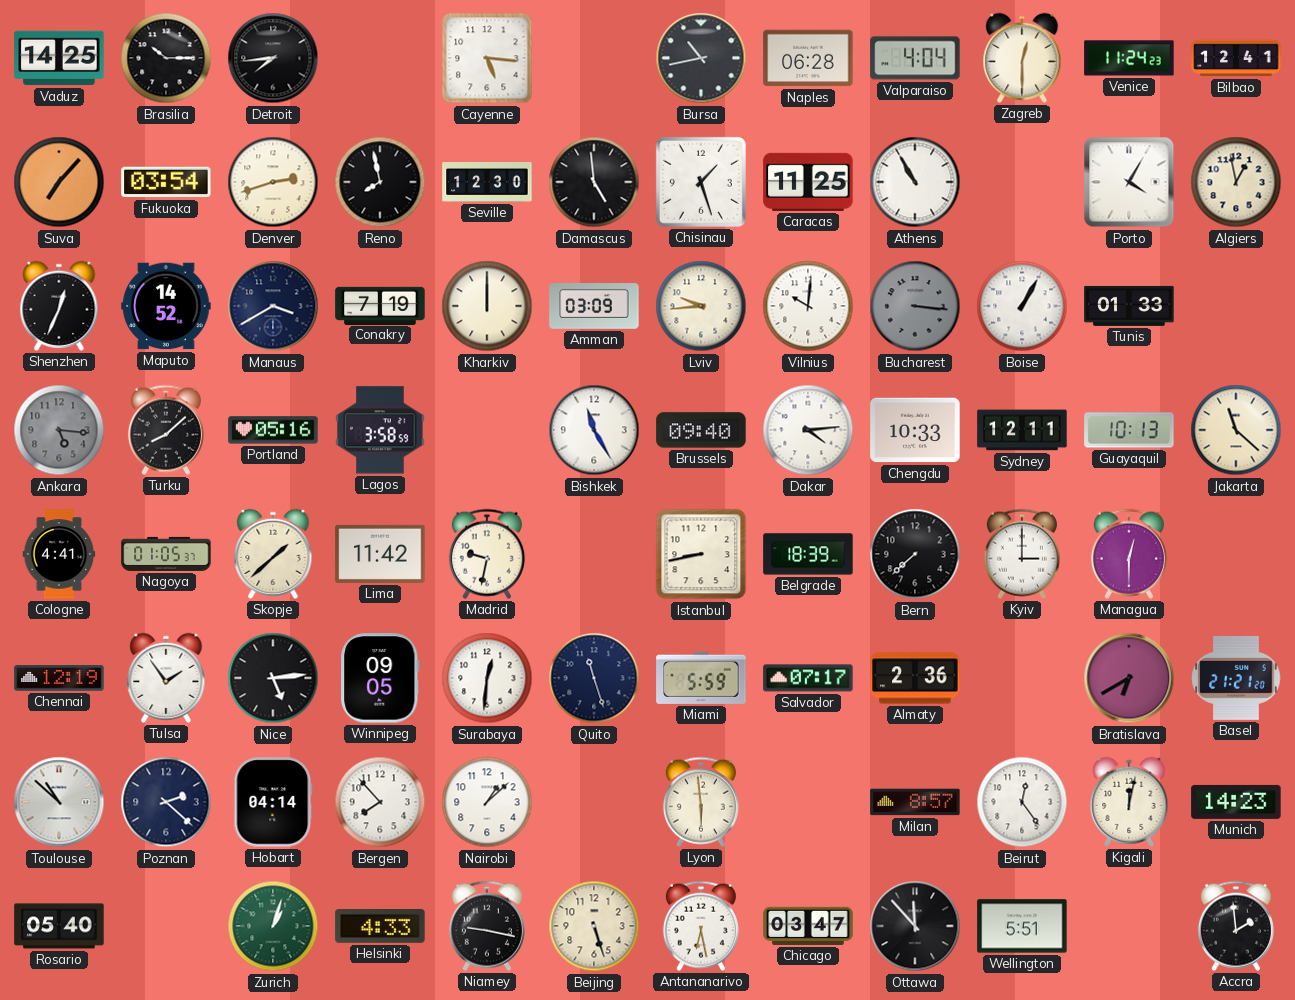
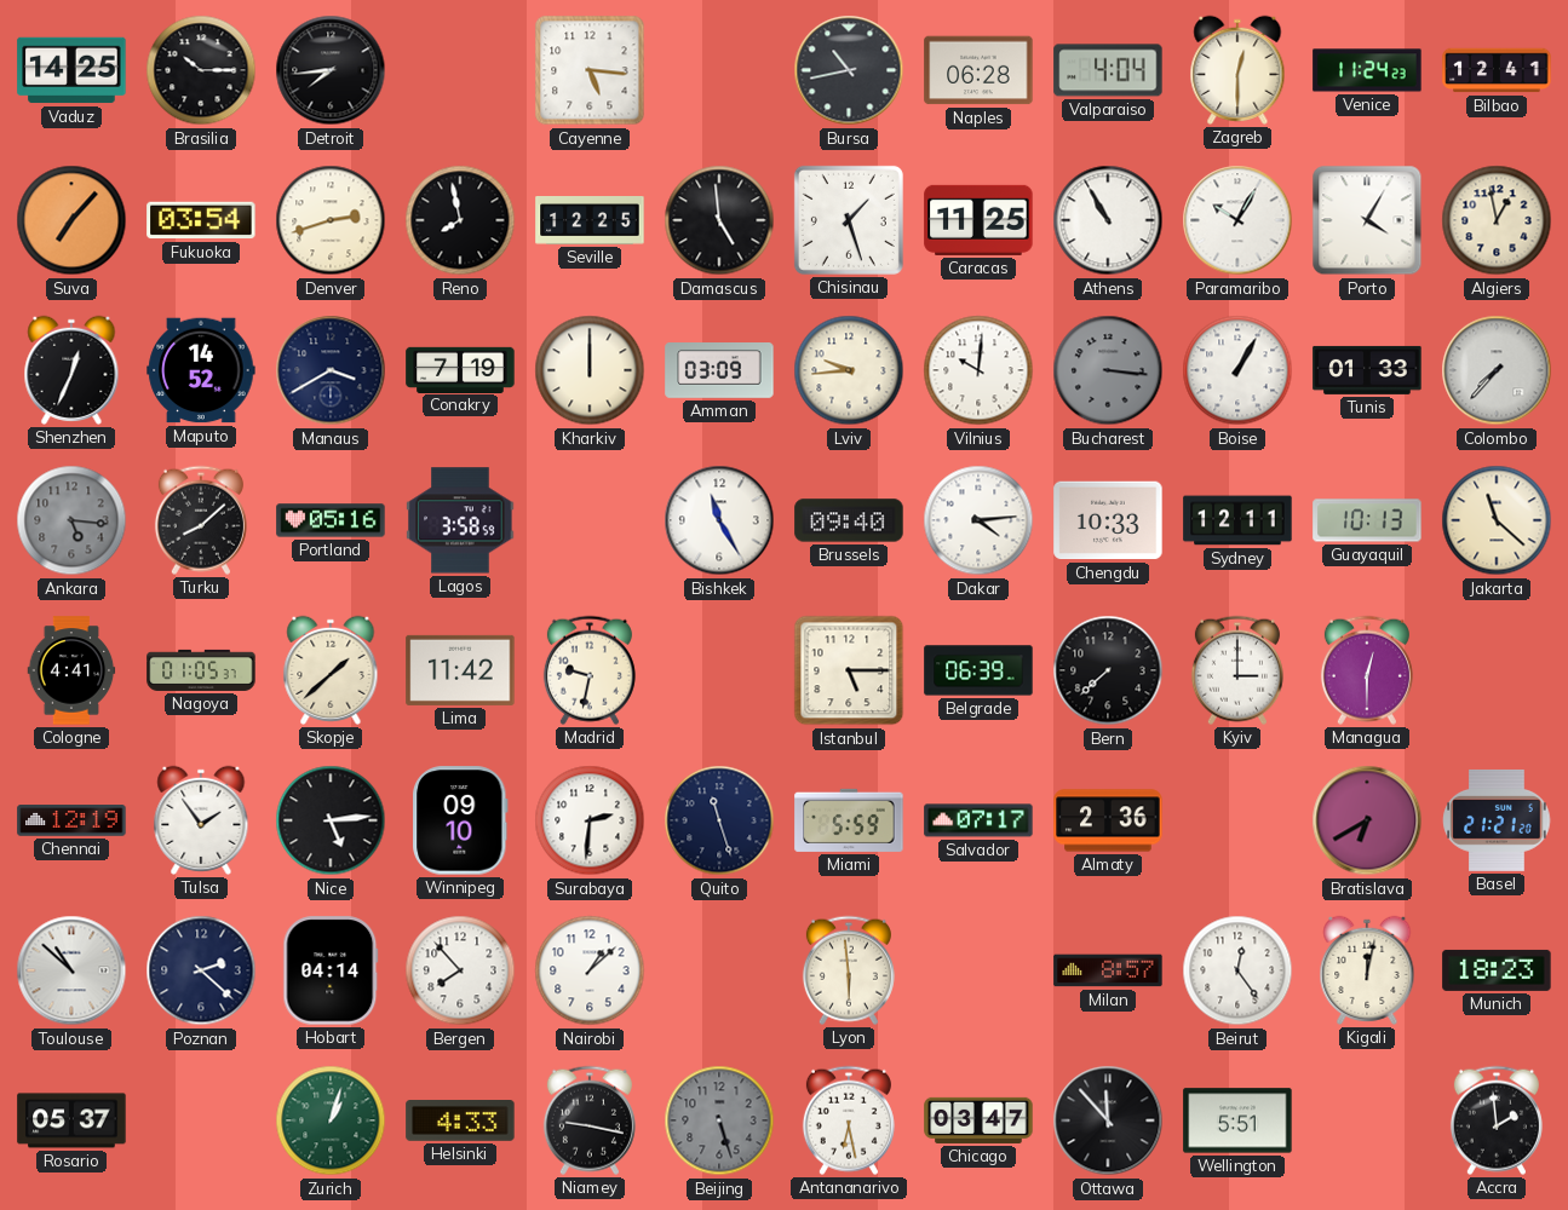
Seville: 12:30 -> 12:25
Paramaribo: none -> 10:05
Colombo: none -> 7:37
Istanbul: 8:43 -> 5:15
Belgrade: 18:39 -> 06:39
Winnipeg: 09:05 -> 09:10
Surabaya: 12:31 -> 2:31
Munich: 14:23 -> 18:23
Rosario: 05:40 -> 05:37
Beijing dial: cream -> grey
